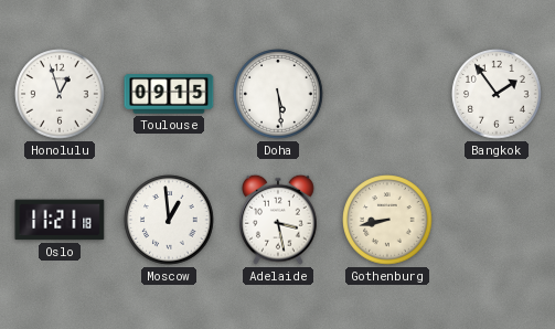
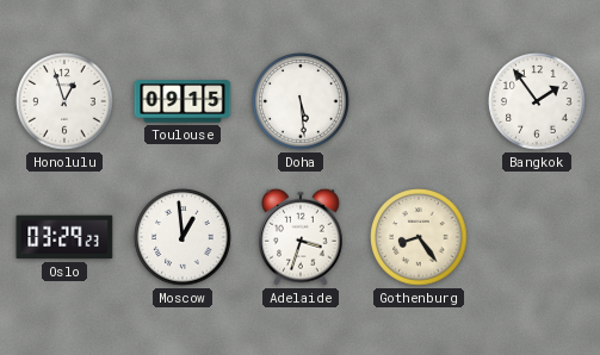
Oslo: 11:21 -> 03:29
Adelaide: 3:28 -> 3:33
Gothenburg: 8:43 -> 8:24
